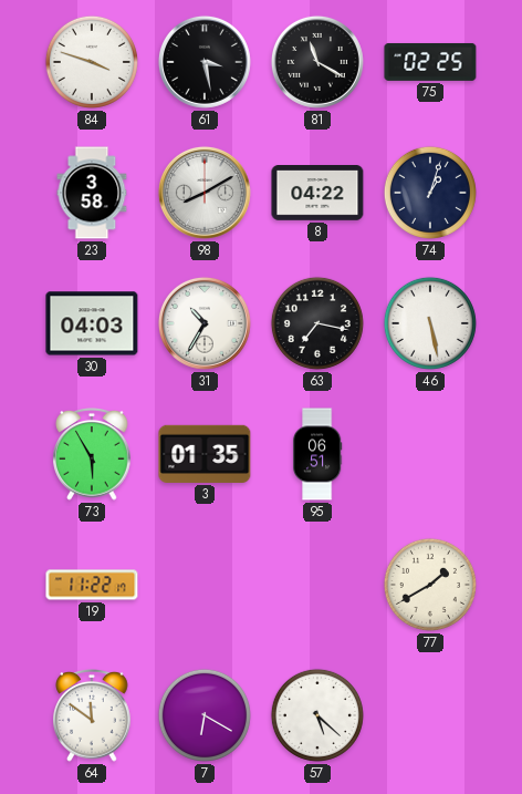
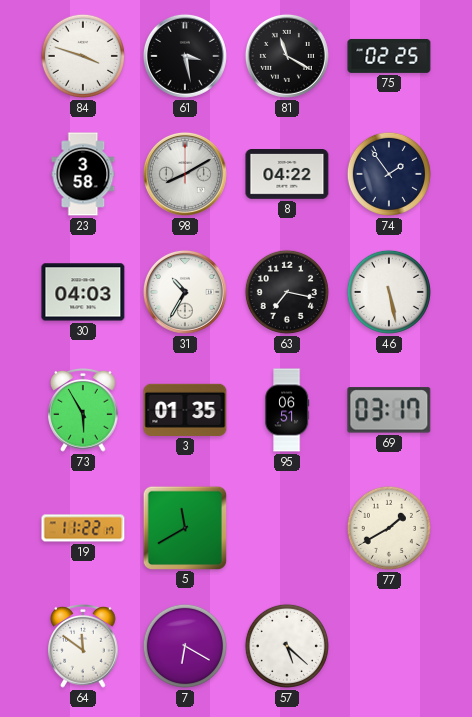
74: 1:03 -> 1:54
69: none -> 03:17
5: none -> 11:40
